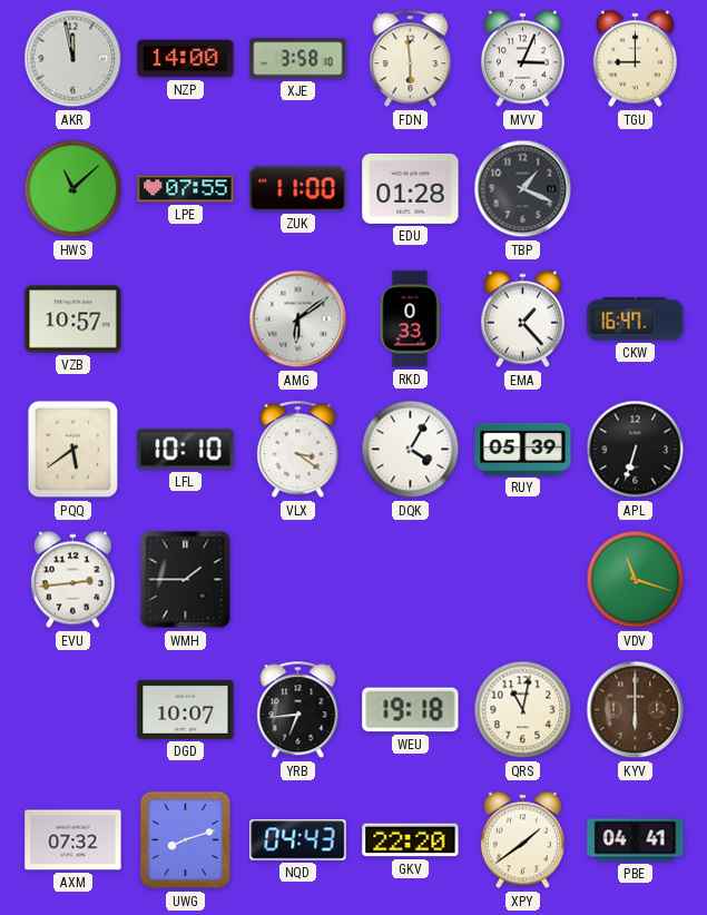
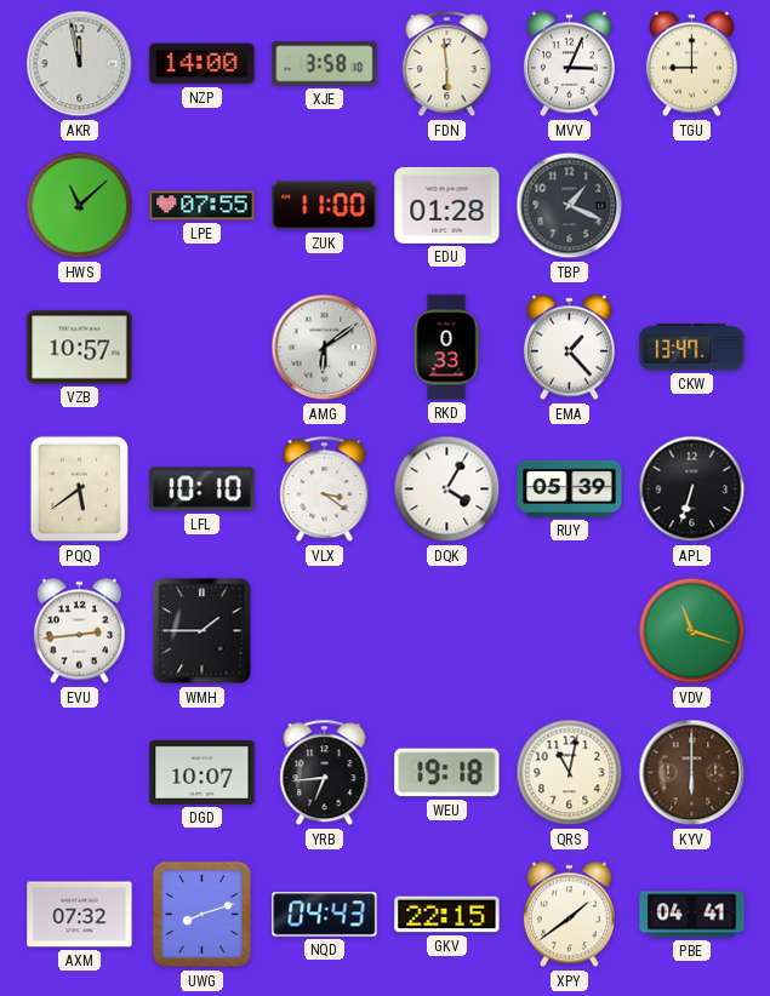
CKW: 16:47 -> 13:47
GKV: 22:20 -> 22:15
